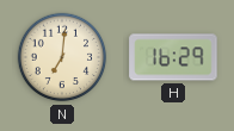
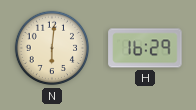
N: 7:01 -> 6:01
